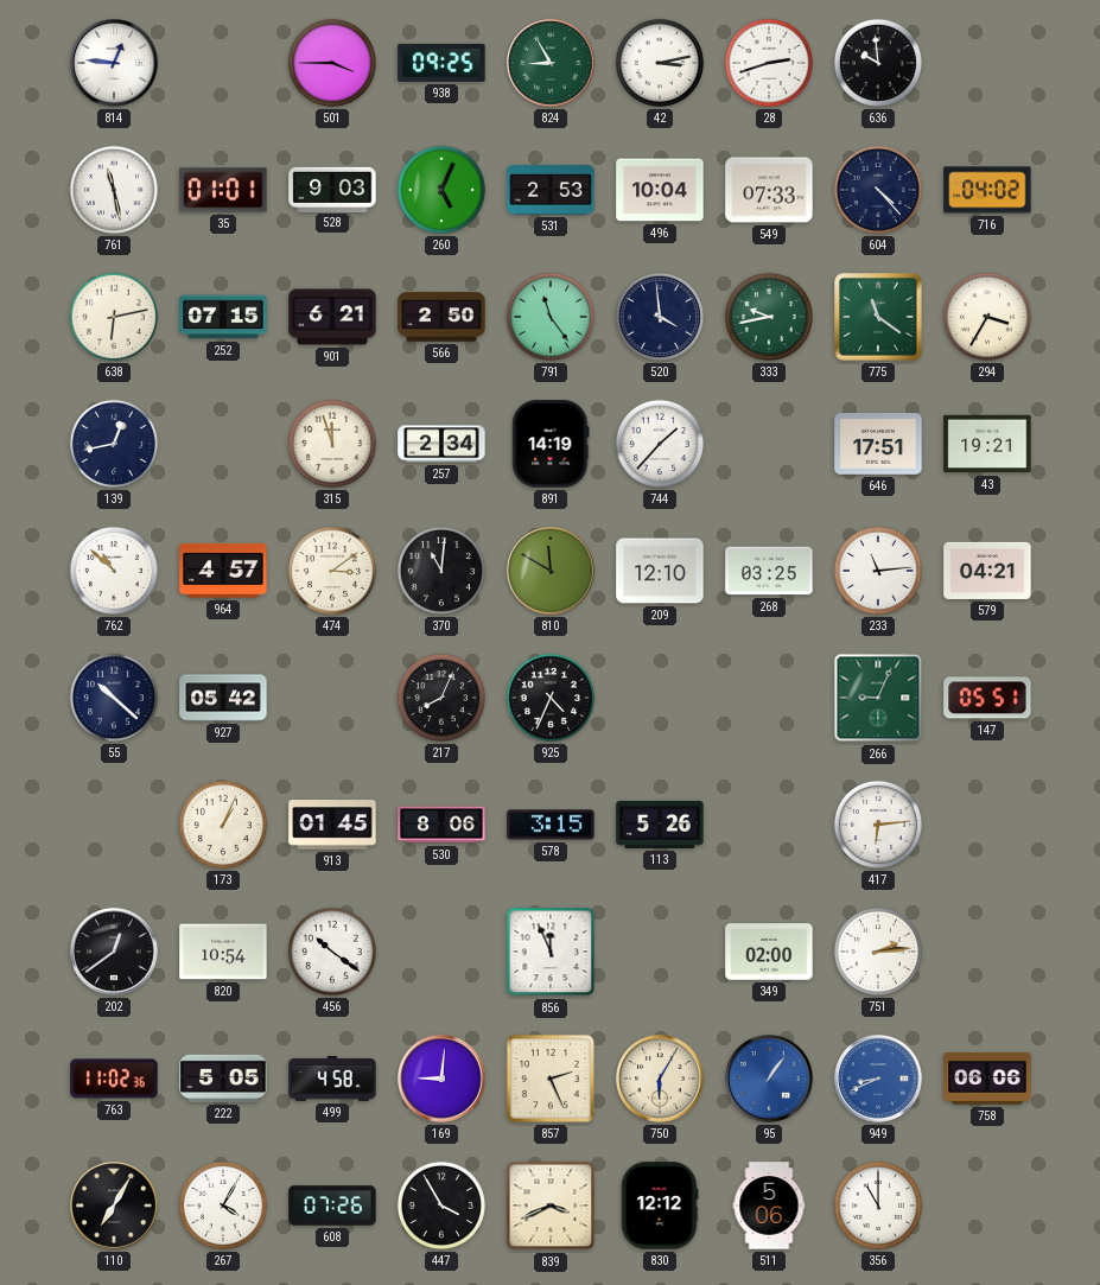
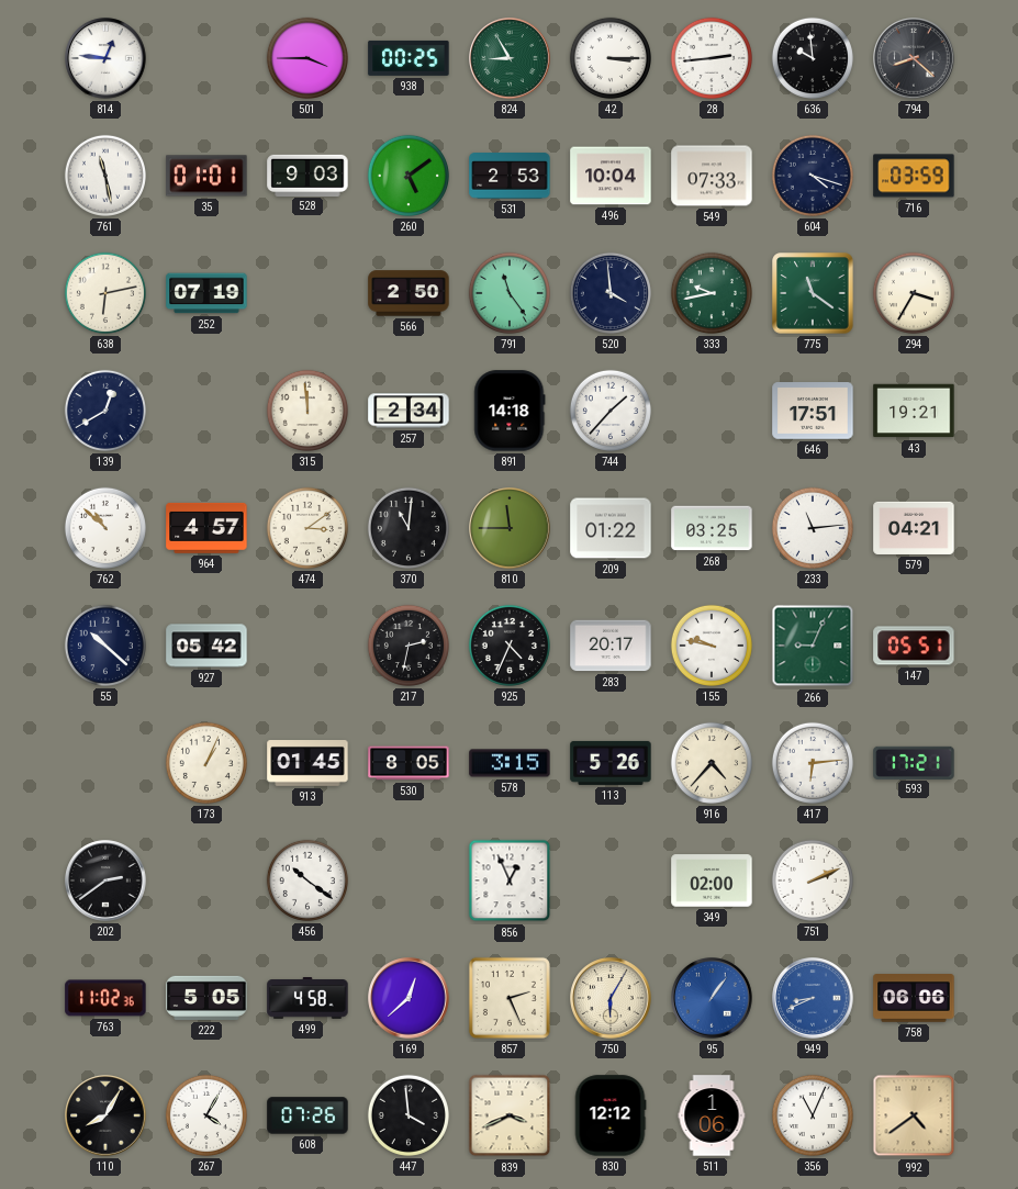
938: 09:25 -> 00:25
42: 3:13 -> 3:15
28: 2:42 -> 2:44
794: none -> 8:22
260: 5:04 -> 5:09
604: 4:23 -> 4:18
716: 04:02 -> 03:59
252: 07:15 -> 07:19
901: 6:21 -> none
139: 12:43 -> 12:40
315: 11:57 -> 11:59
891: 14:19 -> 14:18
810: 11:50 -> 11:45
209: 12:10 -> 01:22
217: 8:04 -> 2:32
283: none -> 20:17
155: none -> 9:47
530: 8:06 -> 8:05
916: none -> 4:37
593: none -> 17:21
202: 12:39 -> 2:39
820: 10:54 -> none
856: 11:56 -> 12:56
751: 2:14 -> 2:11
169: 9:01 -> 12:38
110: 7:05 -> 8:05
447: 3:55 -> 3:59
511: 5:06 -> 1:06
356: 11:00 -> 11:04
992: none -> 4:39
